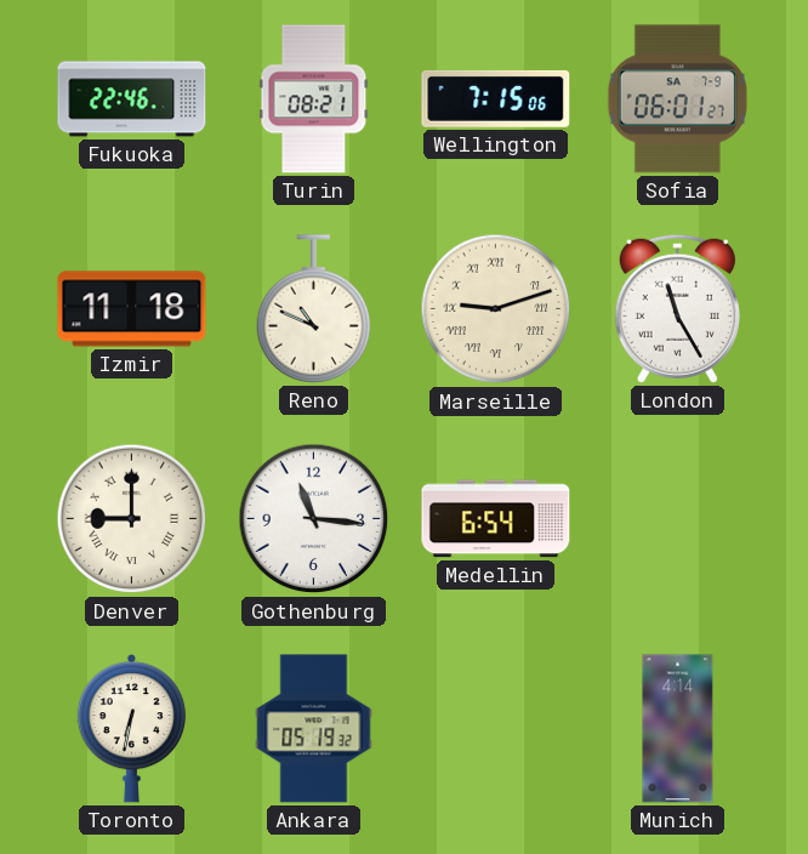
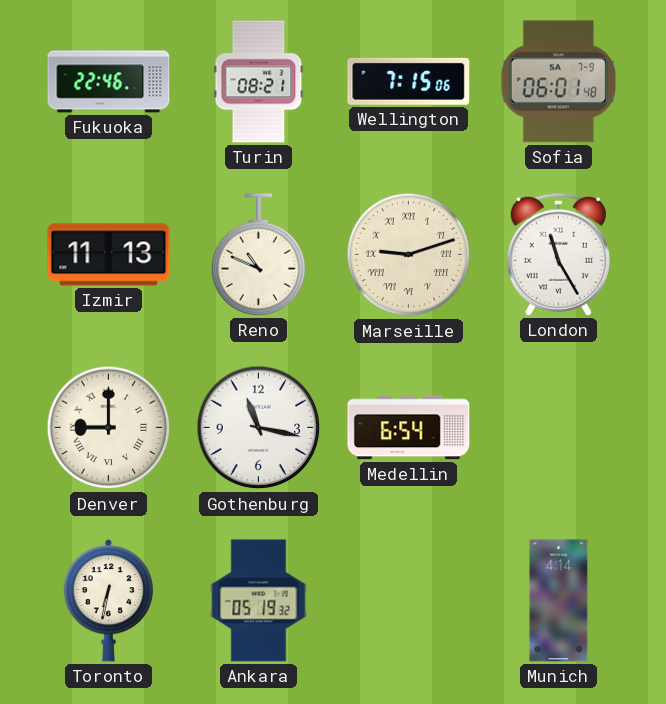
Sofia: 06:01:27 -> 06:01:48
Izmir: 11:18 -> 11:13
Gothenburg: 11:16 -> 11:17
